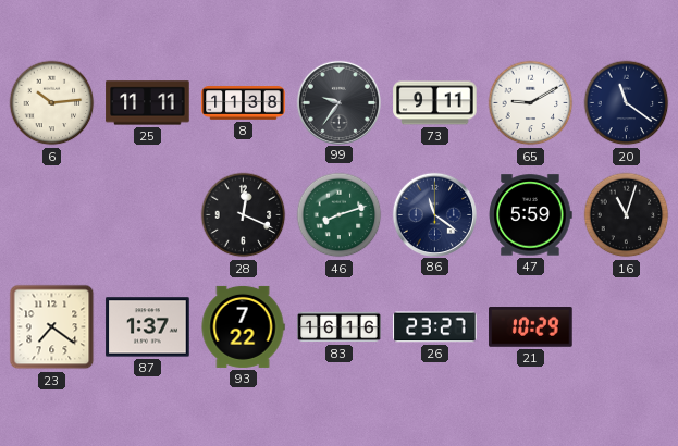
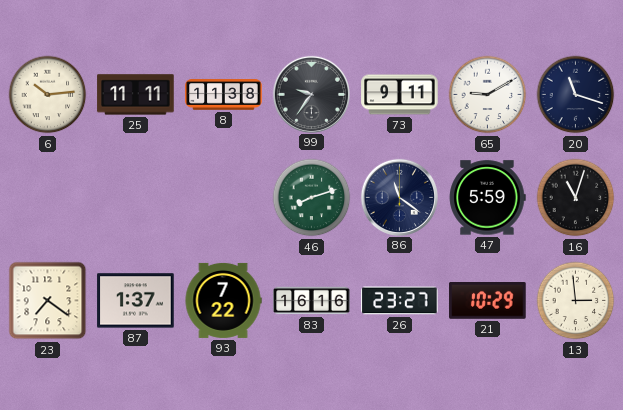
20: 11:21 -> 11:18
28: 12:19 -> none
13: none -> 2:59
